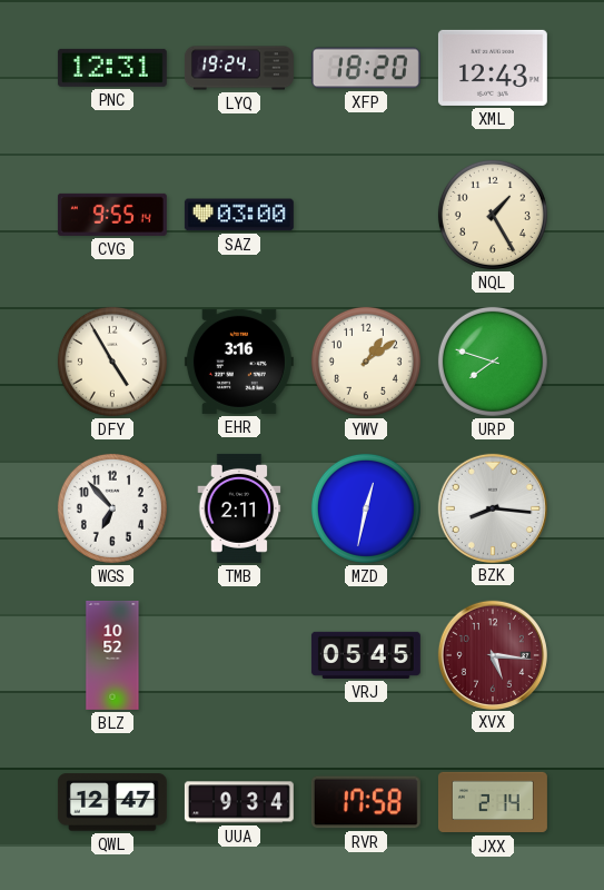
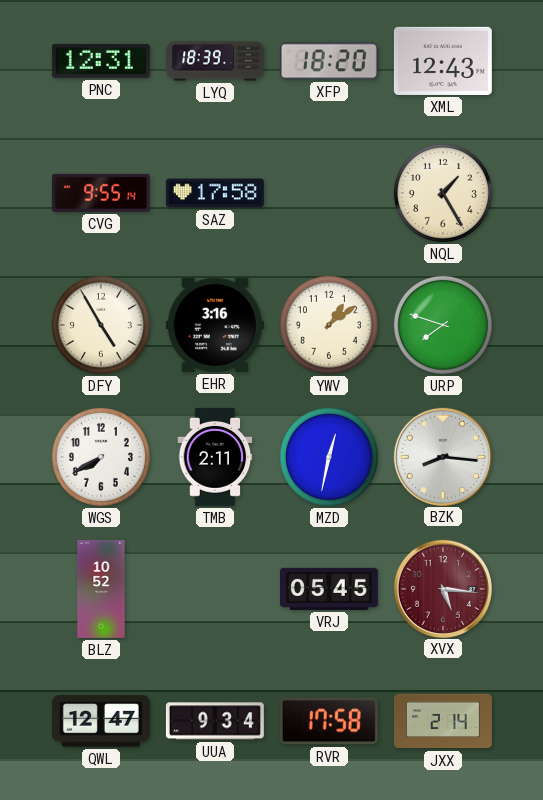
LYQ: 19:24 -> 18:39
SAZ: 03:00 -> 17:58
WGS: 6:53 -> 7:40
